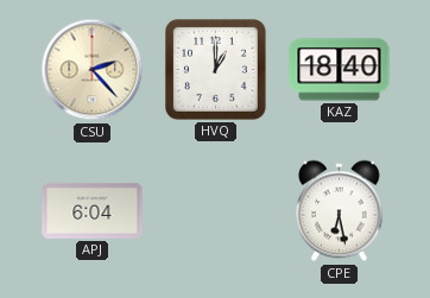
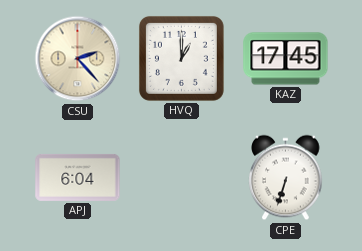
KAZ: 18:40 -> 17:45
CPE: 6:28 -> 6:33
